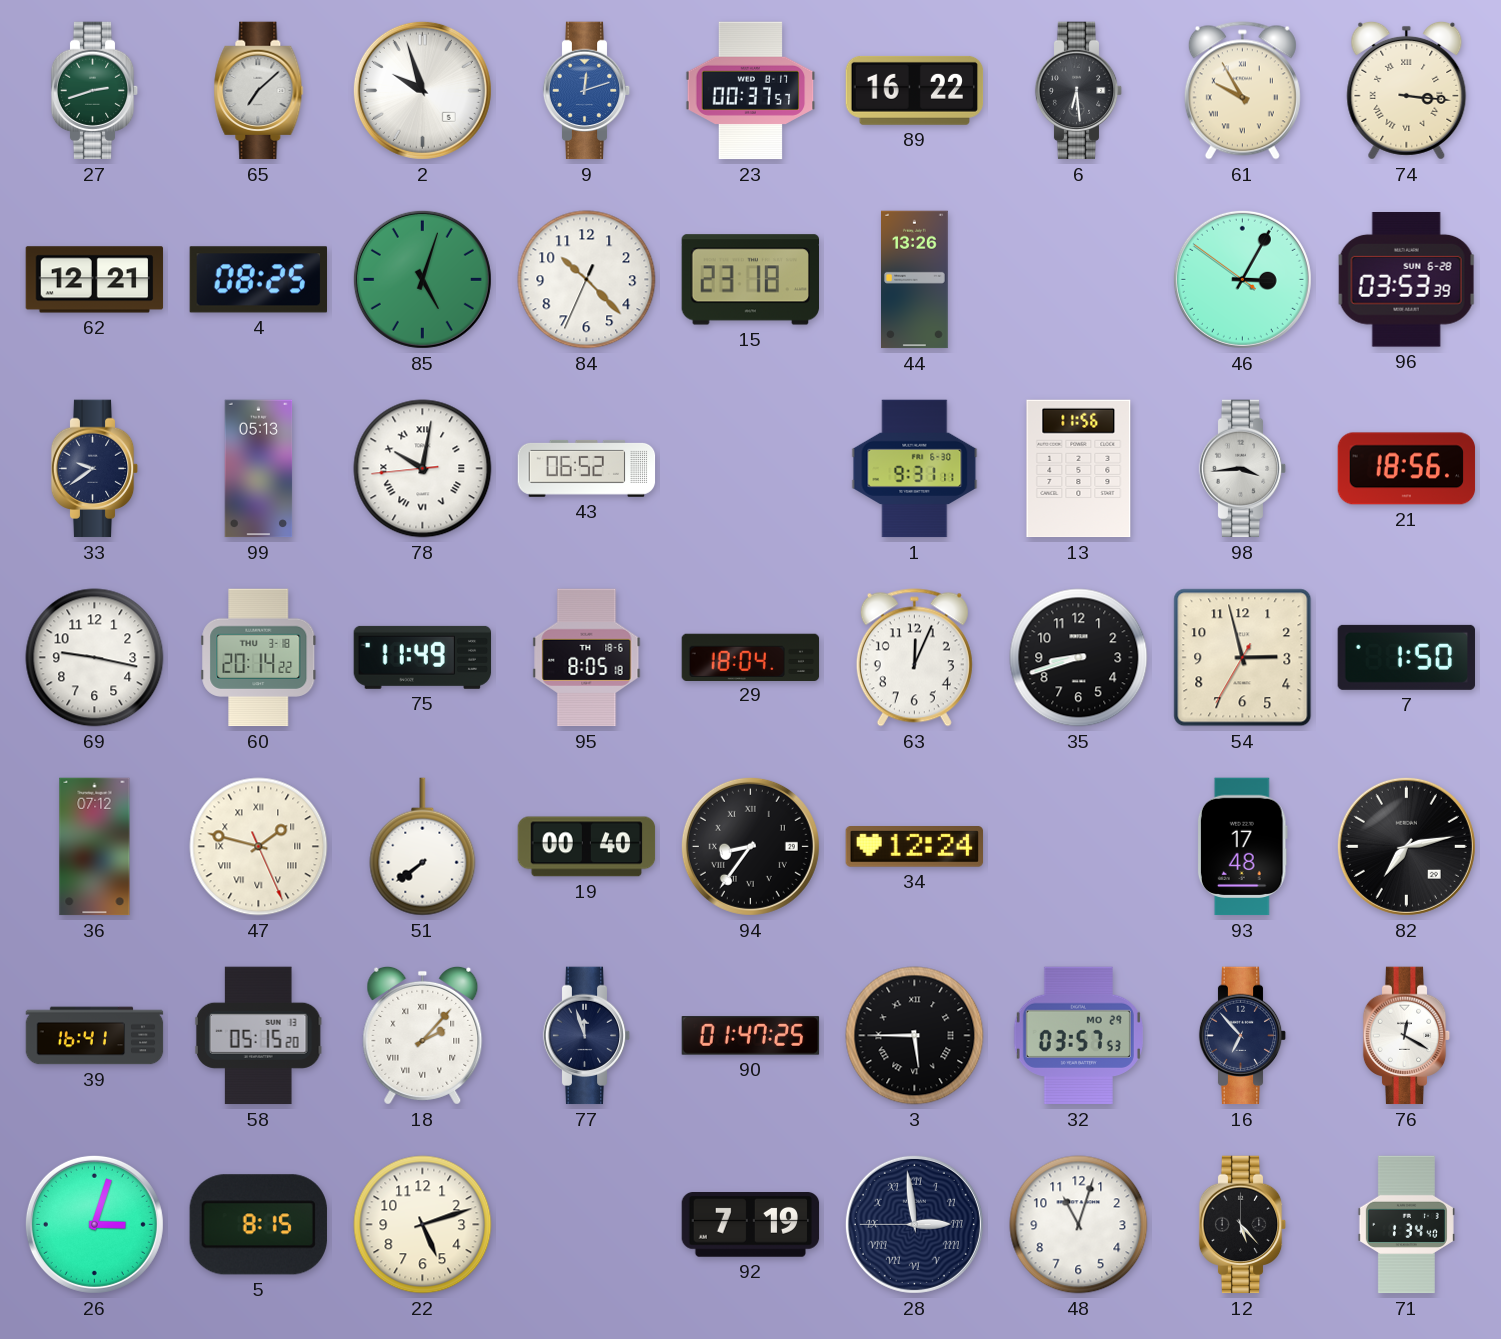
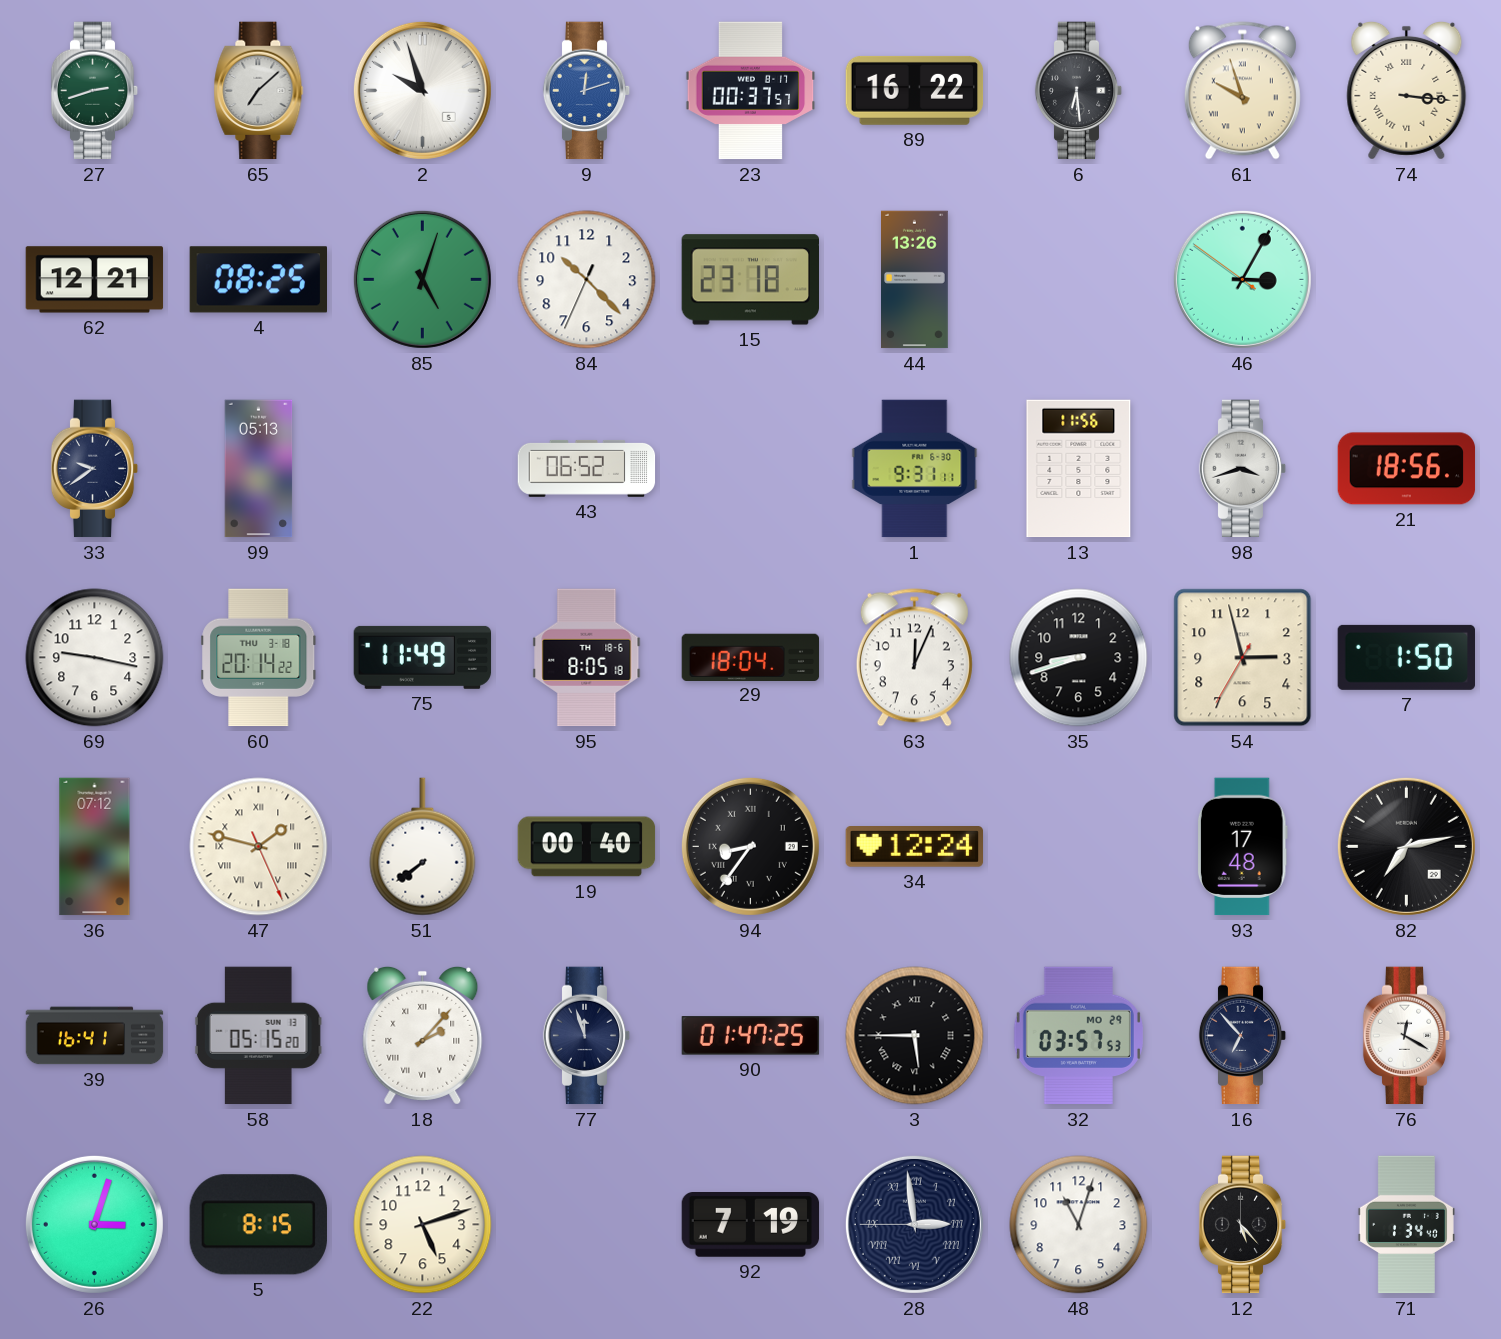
61: 9:55 -> 9:57
96: 03:53 -> none
78: 10:01 -> none
98: 3:44 -> 3:42
